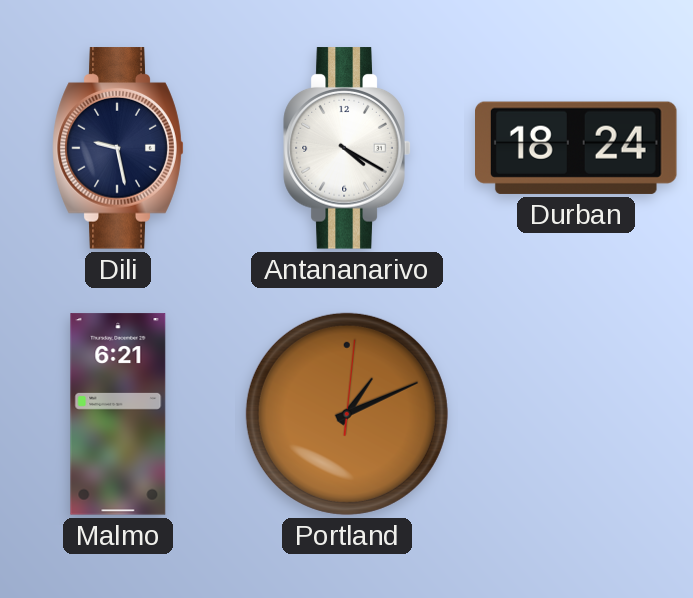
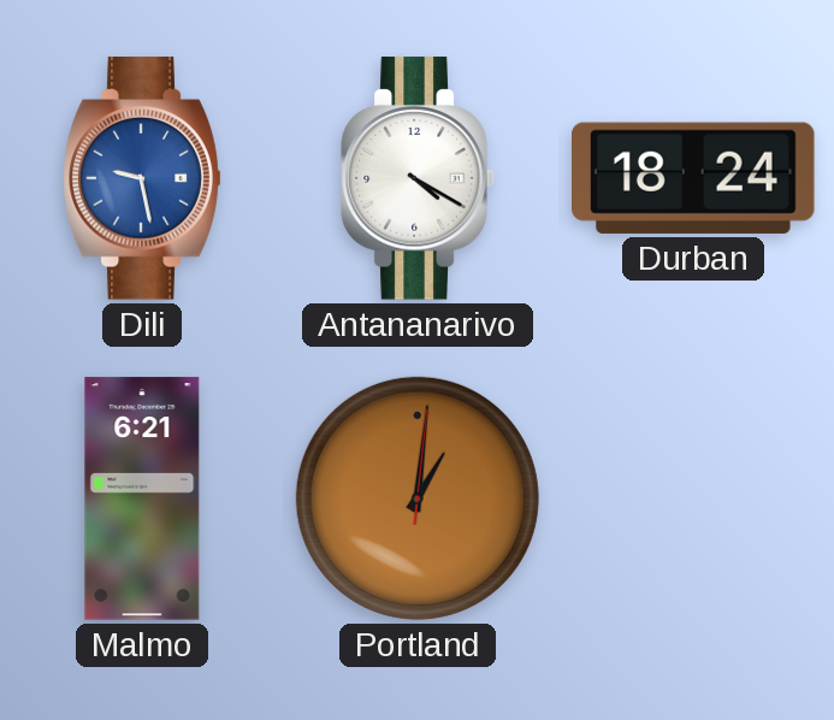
Dili dial: navy -> blue
Portland: 1:11 -> 1:01
